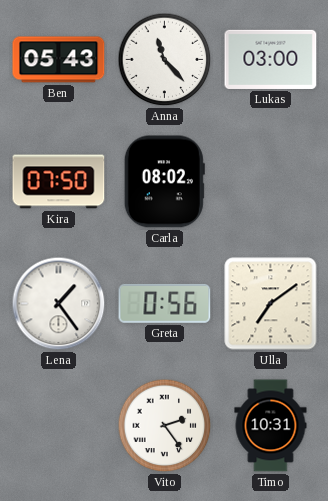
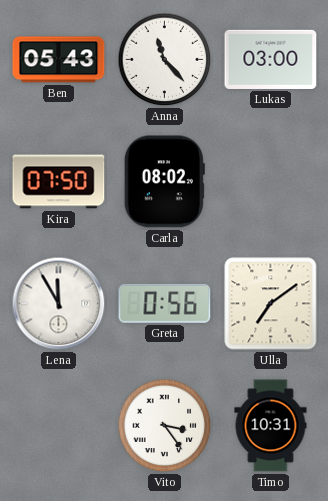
Lena: 1:24 -> 11:55
Vito: 2:24 -> 3:24
